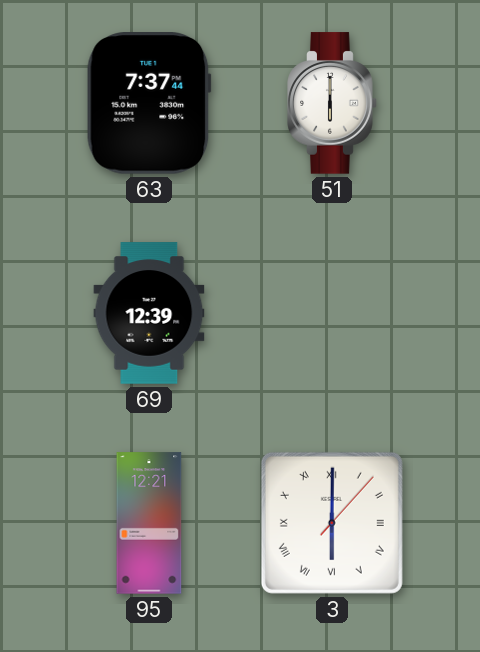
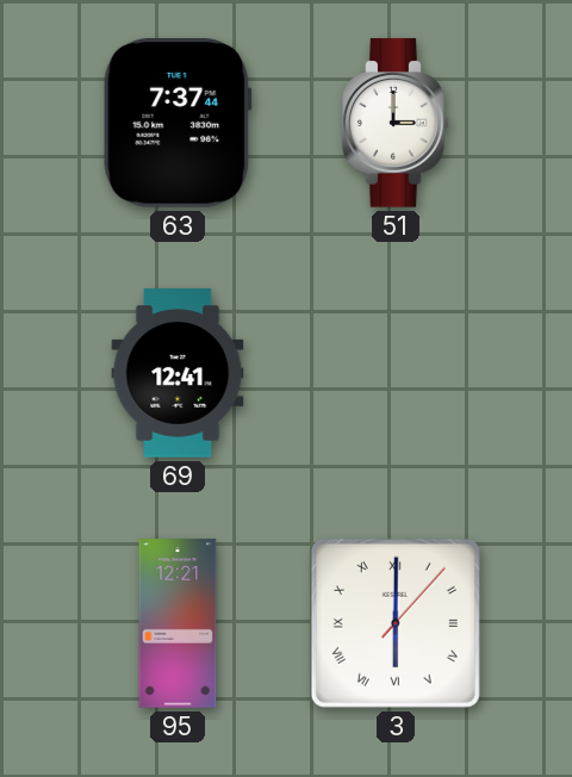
51: 6:00 -> 3:00
69: 12:39 -> 12:41
